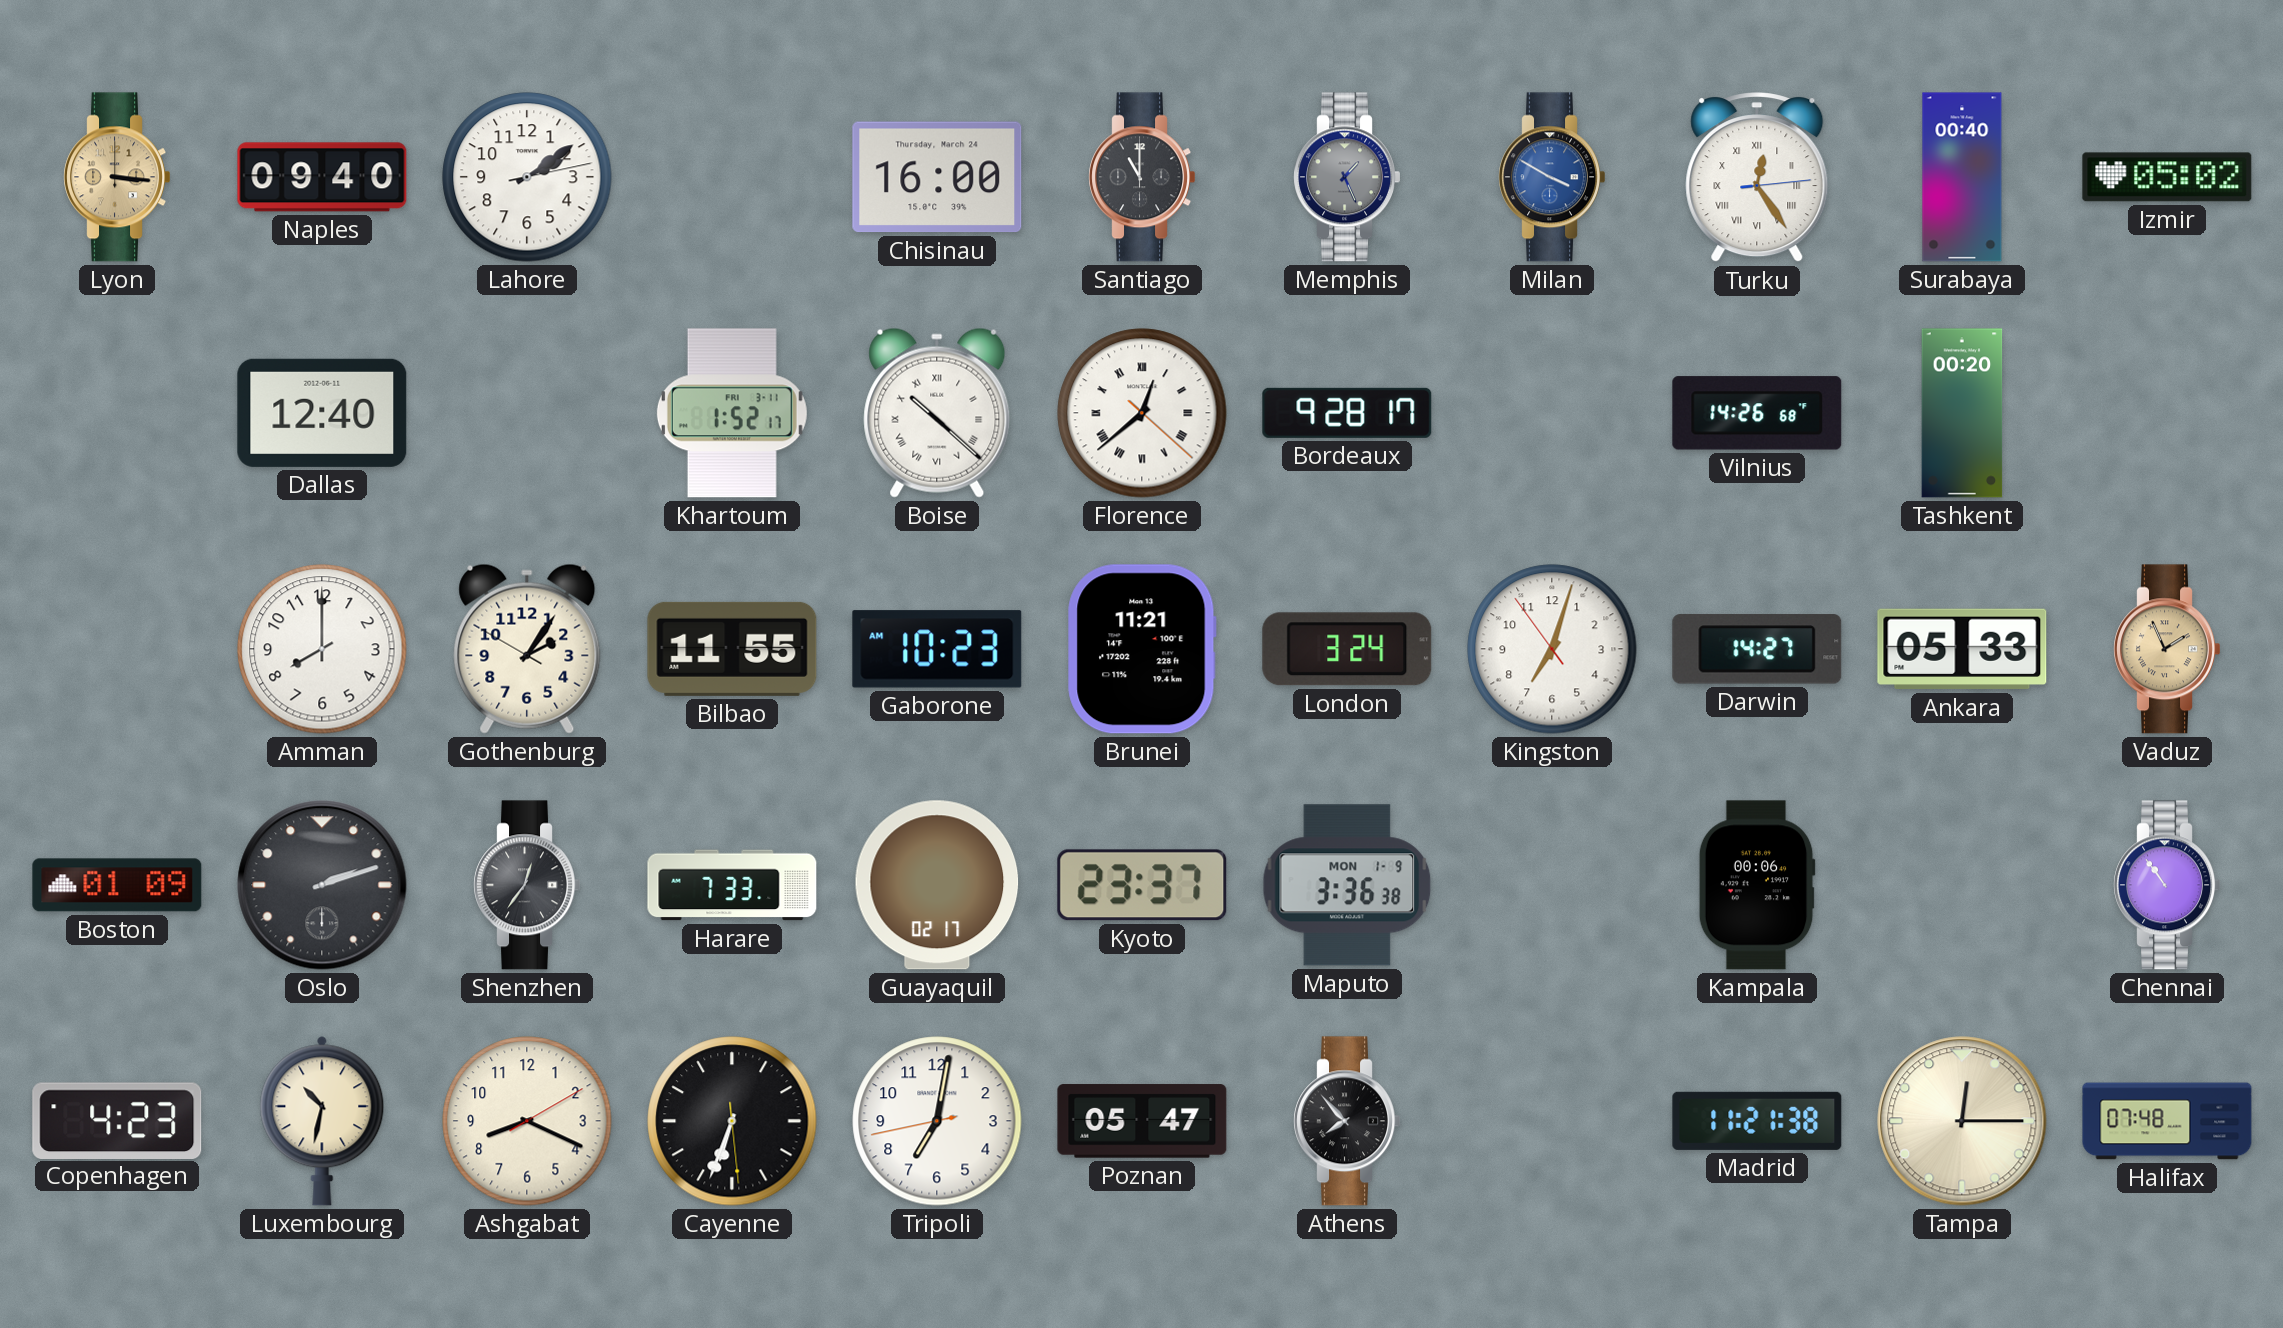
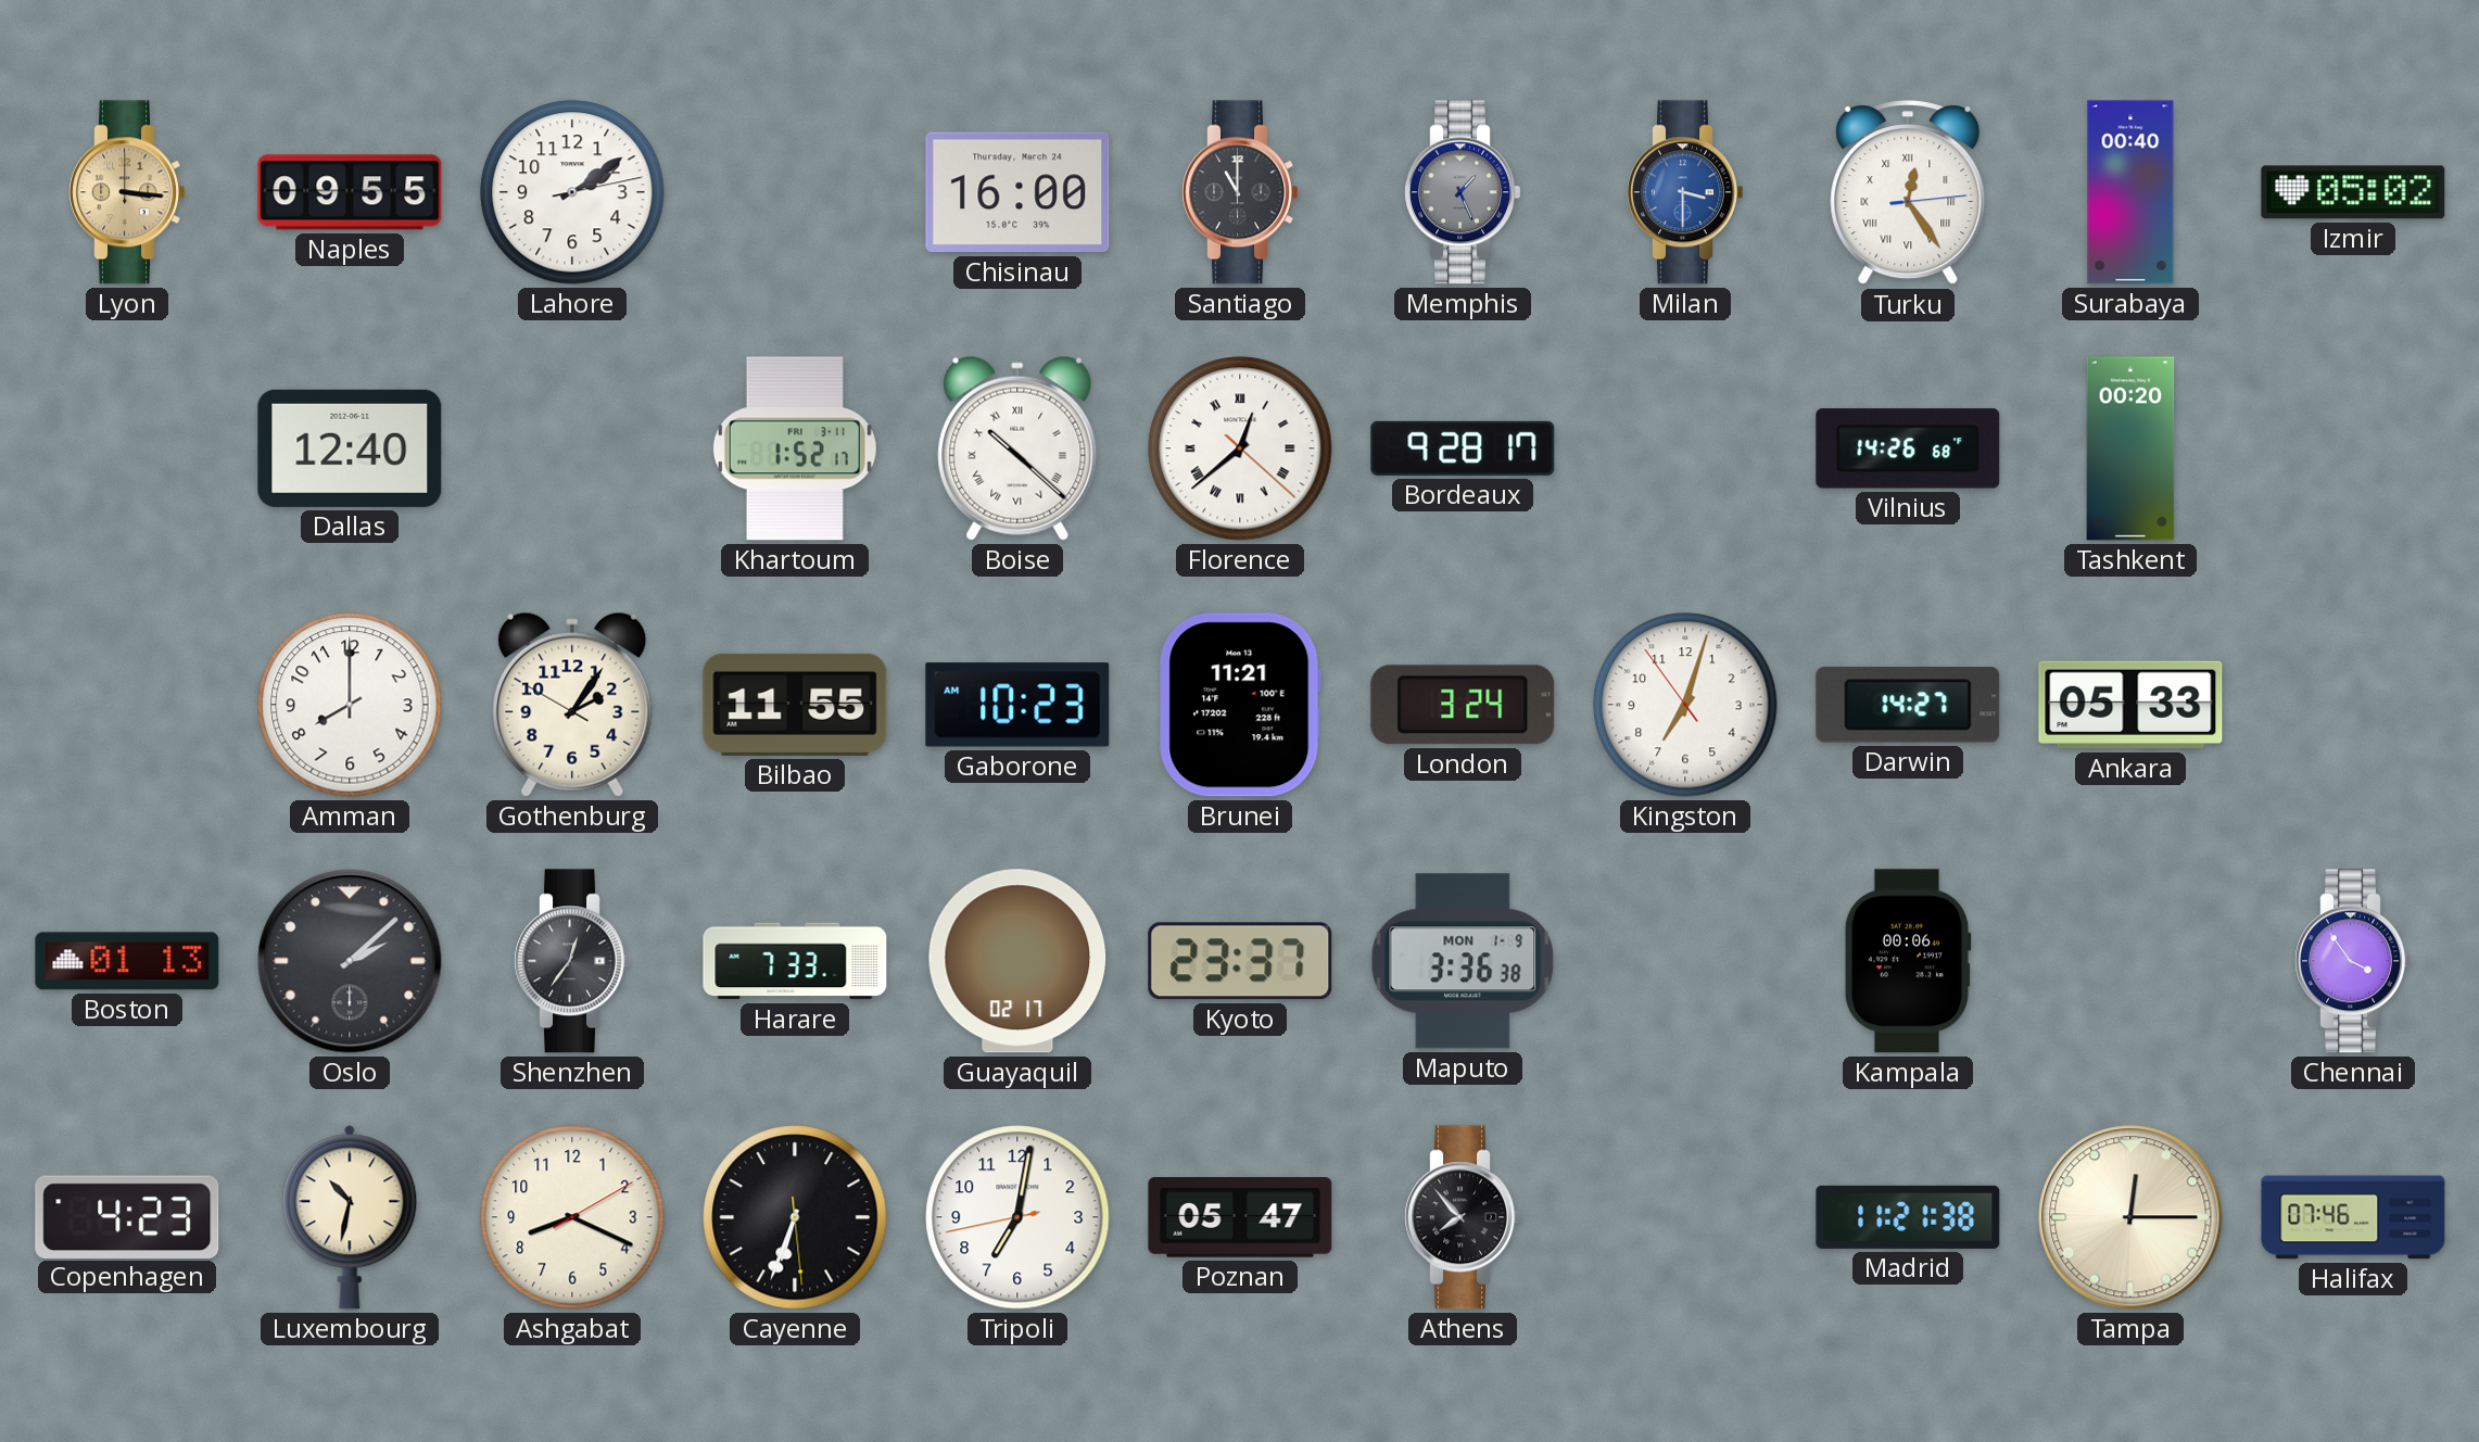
Naples: 09:40 -> 09:55
Milan: 3:50 -> 3:30
Vaduz: 1:56 -> none
Boston: 01:09 -> 01:13
Oslo: 2:12 -> 2:08
Chennai: 10:54 -> 3:54
Halifax: 07:48 -> 07:46
